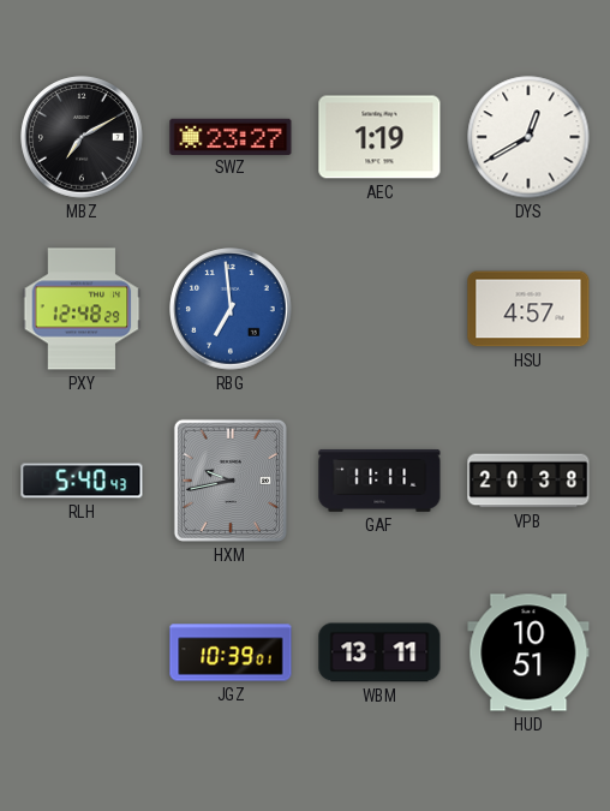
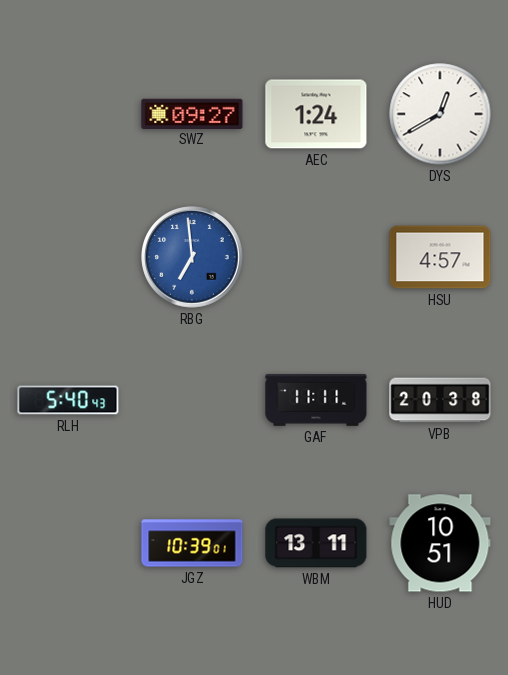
MBZ: 7:10 -> none
SWZ: 23:27 -> 09:27
AEC: 1:19 -> 1:24
PXY: 12:48 -> none
HXM: 9:43 -> none
